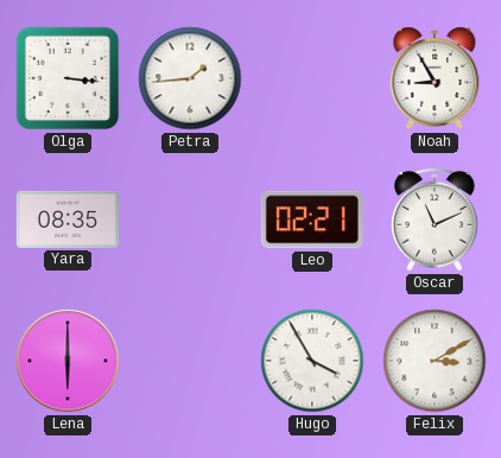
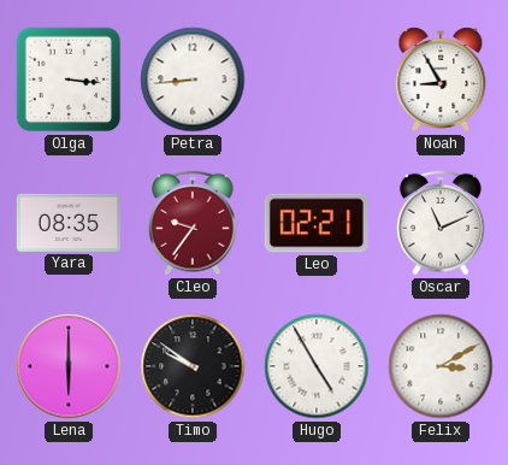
Petra: 1:44 -> 8:44
Cleo: none -> 9:36
Timo: none -> 9:51
Hugo: 3:55 -> 4:55
